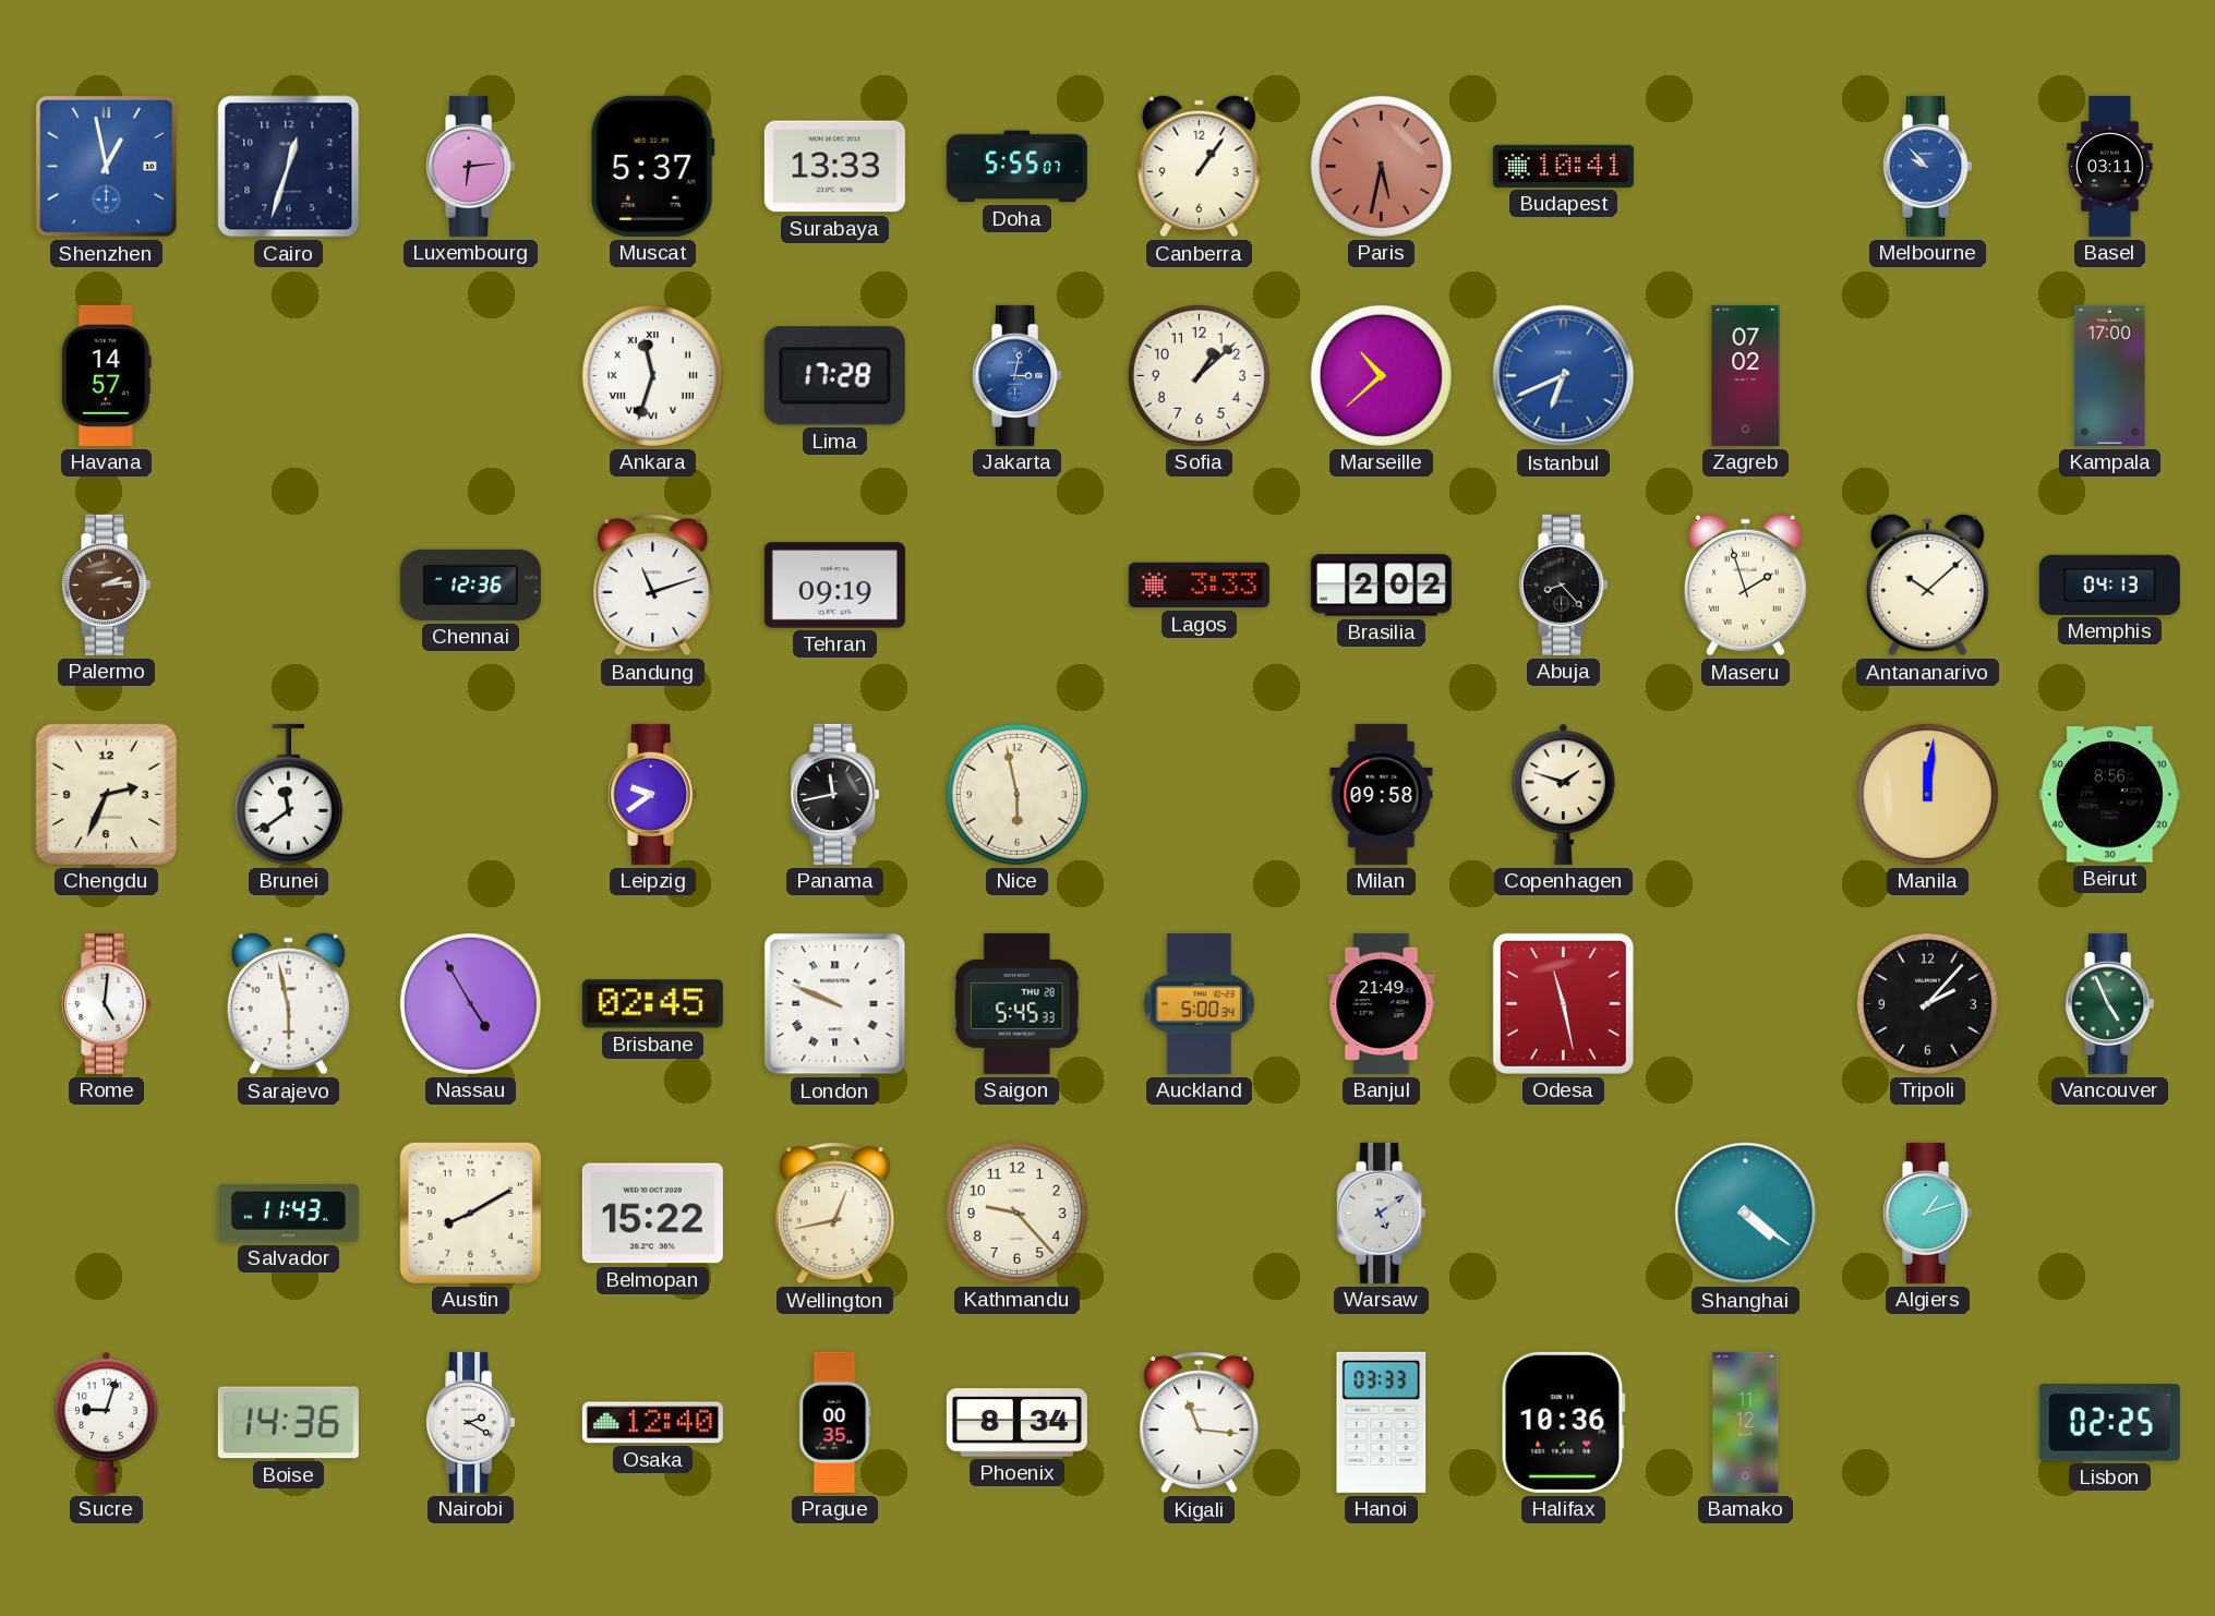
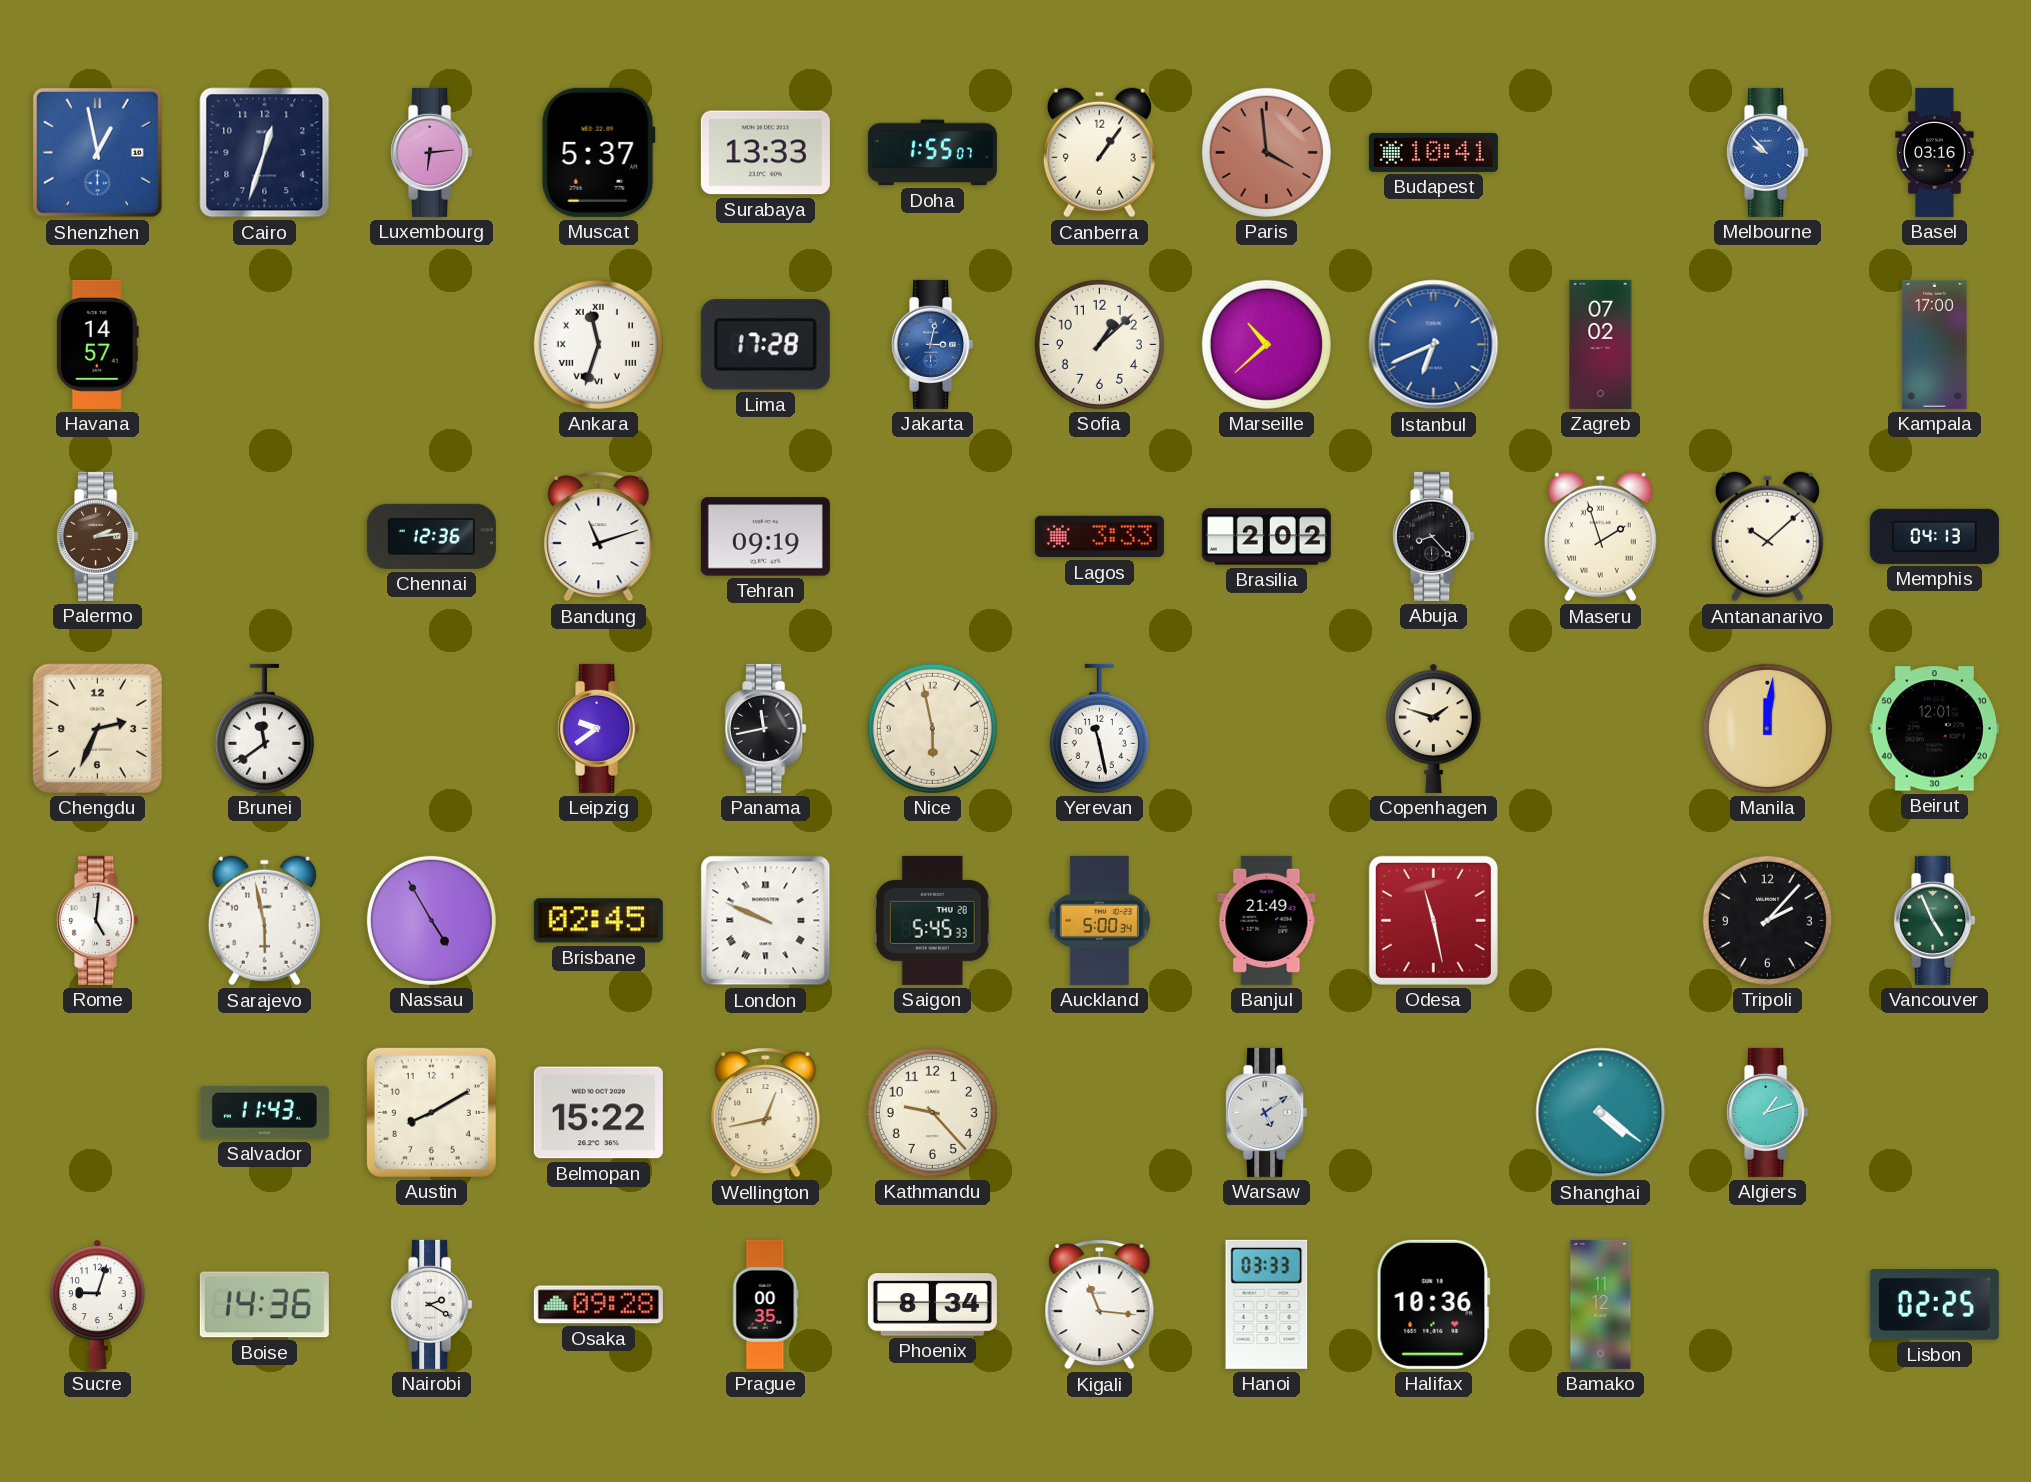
Doha: 5:55 -> 1:55
Paris: 5:32 -> 3:59
Basel: 03:11 -> 03:16
Yerevan: none -> 11:28
Milan: 09:58 -> none
Beirut: 8:56 -> 12:01
Osaka: 12:40 -> 09:28
